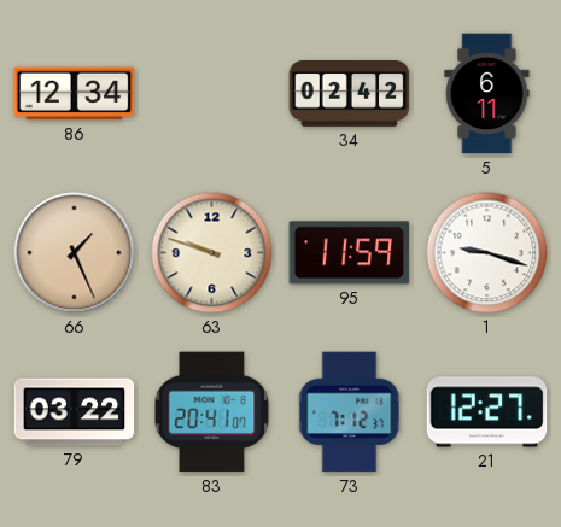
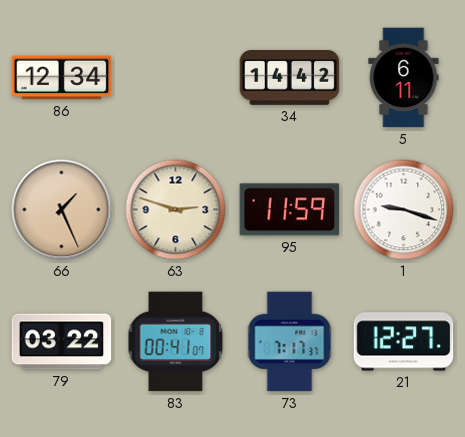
34: 02:42 -> 14:42
63: 9:48 -> 2:48
83: 20:41 -> 00:41
73: 7:12 -> 7:17
